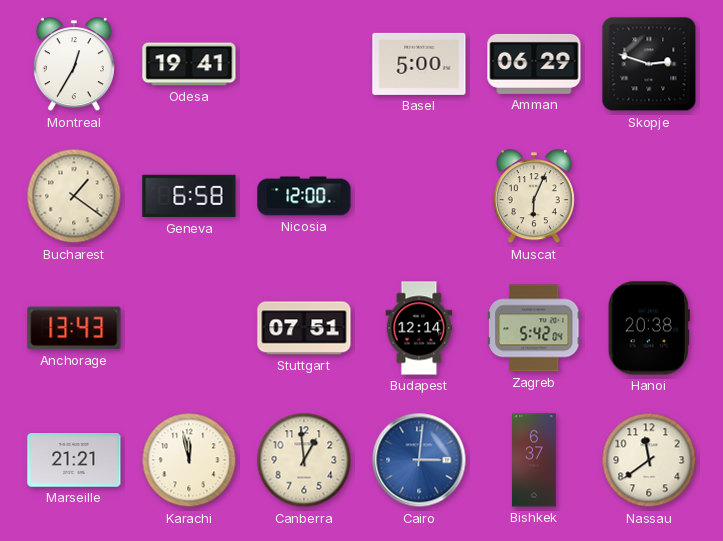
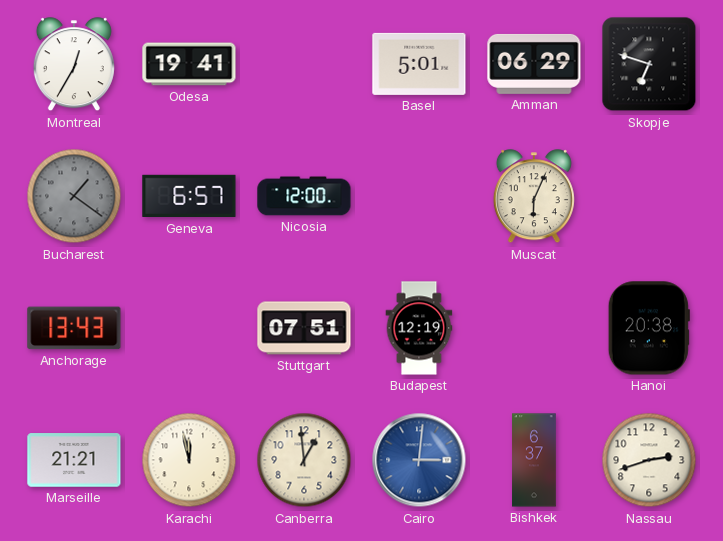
Basel: 5:00 -> 5:01
Skopje: 2:48 -> 6:48
Bucharest dial: cream -> grey
Geneva: 6:58 -> 6:57
Budapest: 12:14 -> 12:19
Zagreb: 5:42 -> none
Nassau: 11:39 -> 2:42
